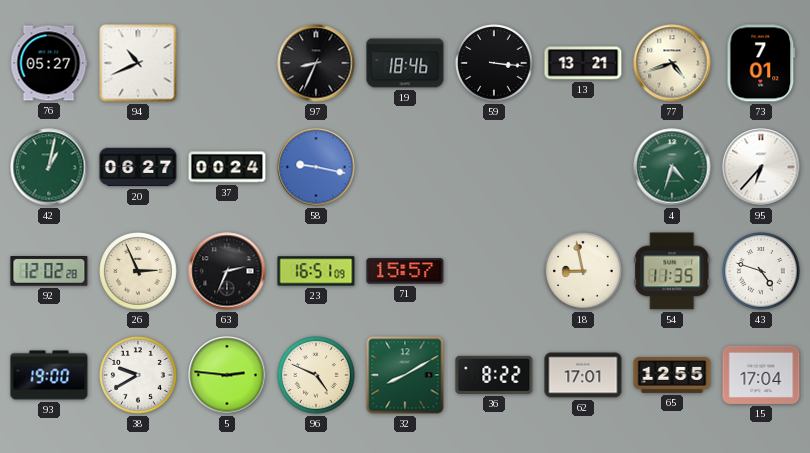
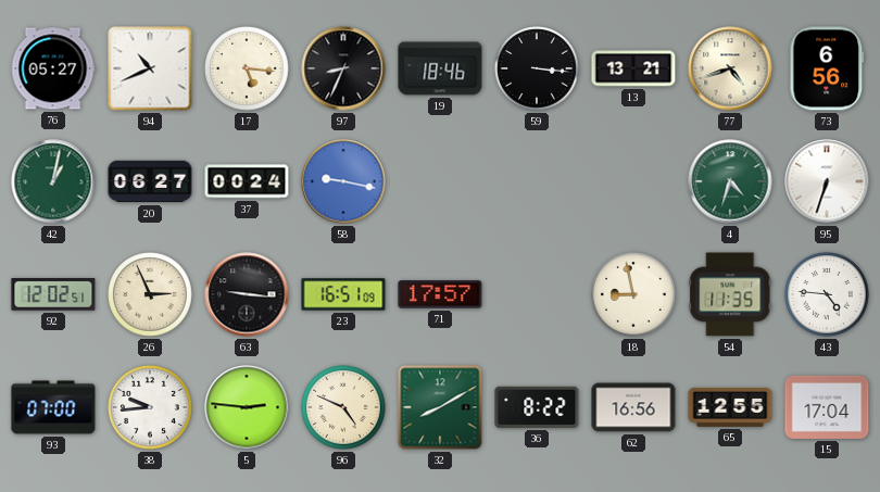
17: none -> 5:16
73: 7:01 -> 6:56
95: 6:37 -> 6:33
92: 12:02:28 -> 12:02:51
63: 2:34 -> 9:16
71: 15:57 -> 17:57
43: 4:48 -> 4:46
93: 19:00 -> 07:00
38: 9:40 -> 9:44
62: 17:01 -> 16:56
